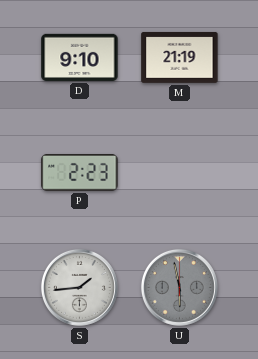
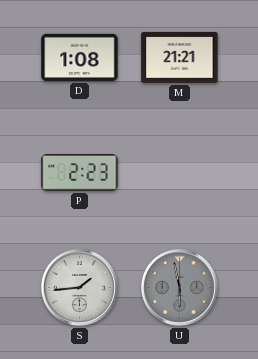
D: 9:10 -> 1:08
M: 21:19 -> 21:21
